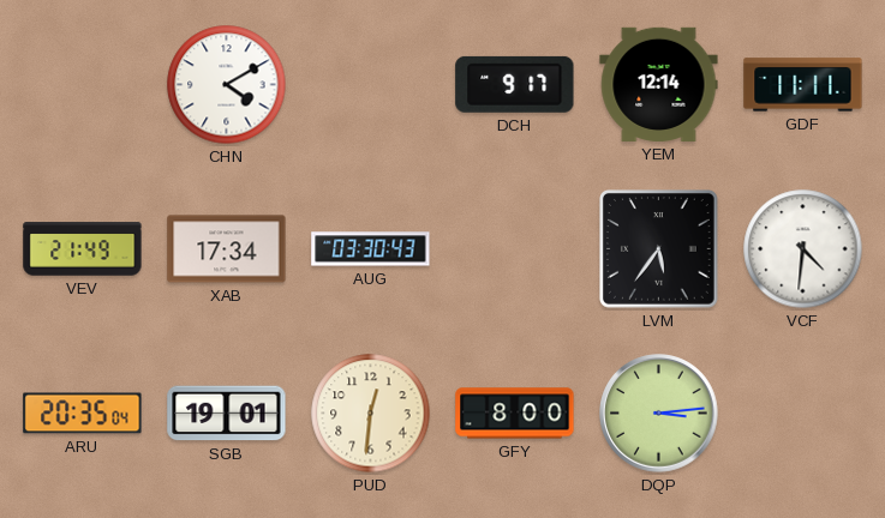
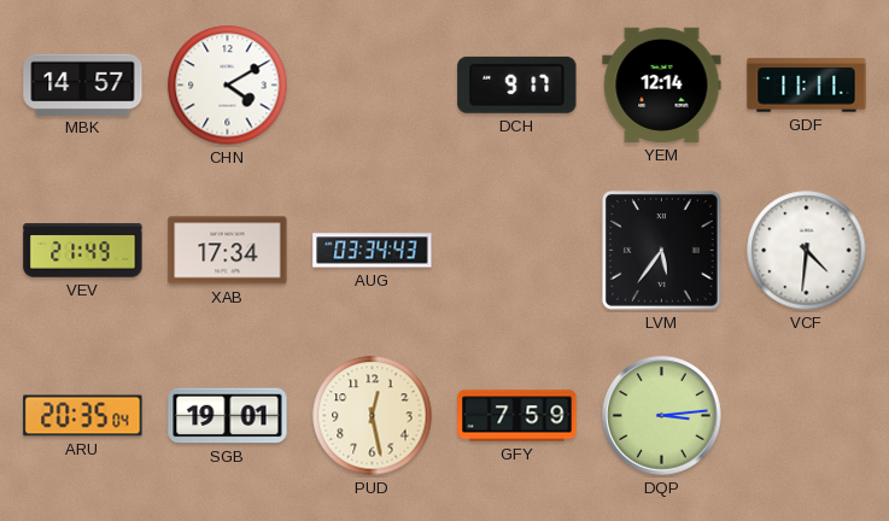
MBK: none -> 14:57
AUG: 03:30 -> 03:34
PUD: 12:31 -> 12:28
GFY: 8:00 -> 7:59
